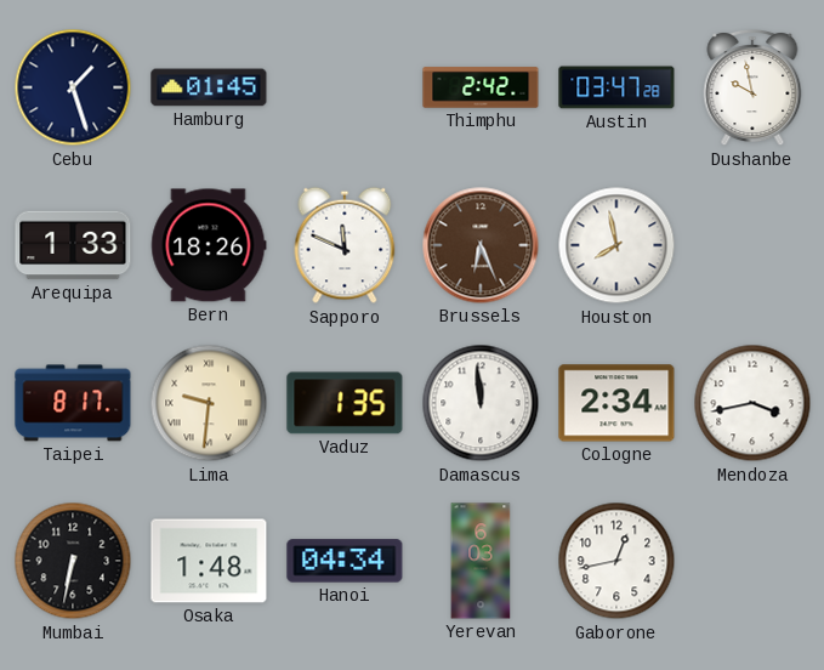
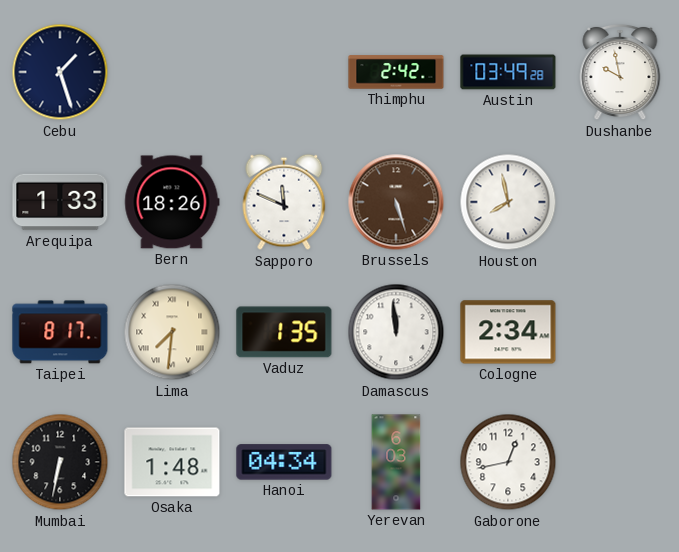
Hamburg: 01:45 -> none
Austin: 03:47 -> 03:49
Brussels: 6:26 -> 5:27
Lima: 9:31 -> 7:31
Mendoza: 3:43 -> none
